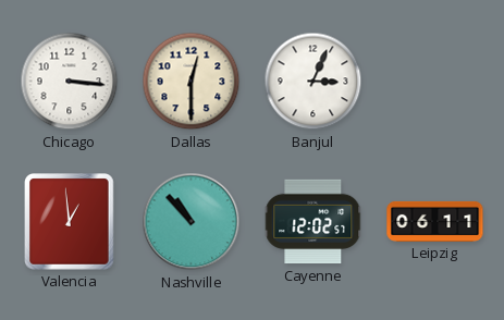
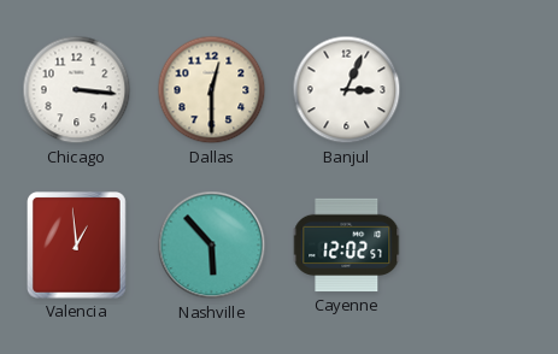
Nashville: 10:53 -> 5:53
Leipzig: 06:11 -> none
